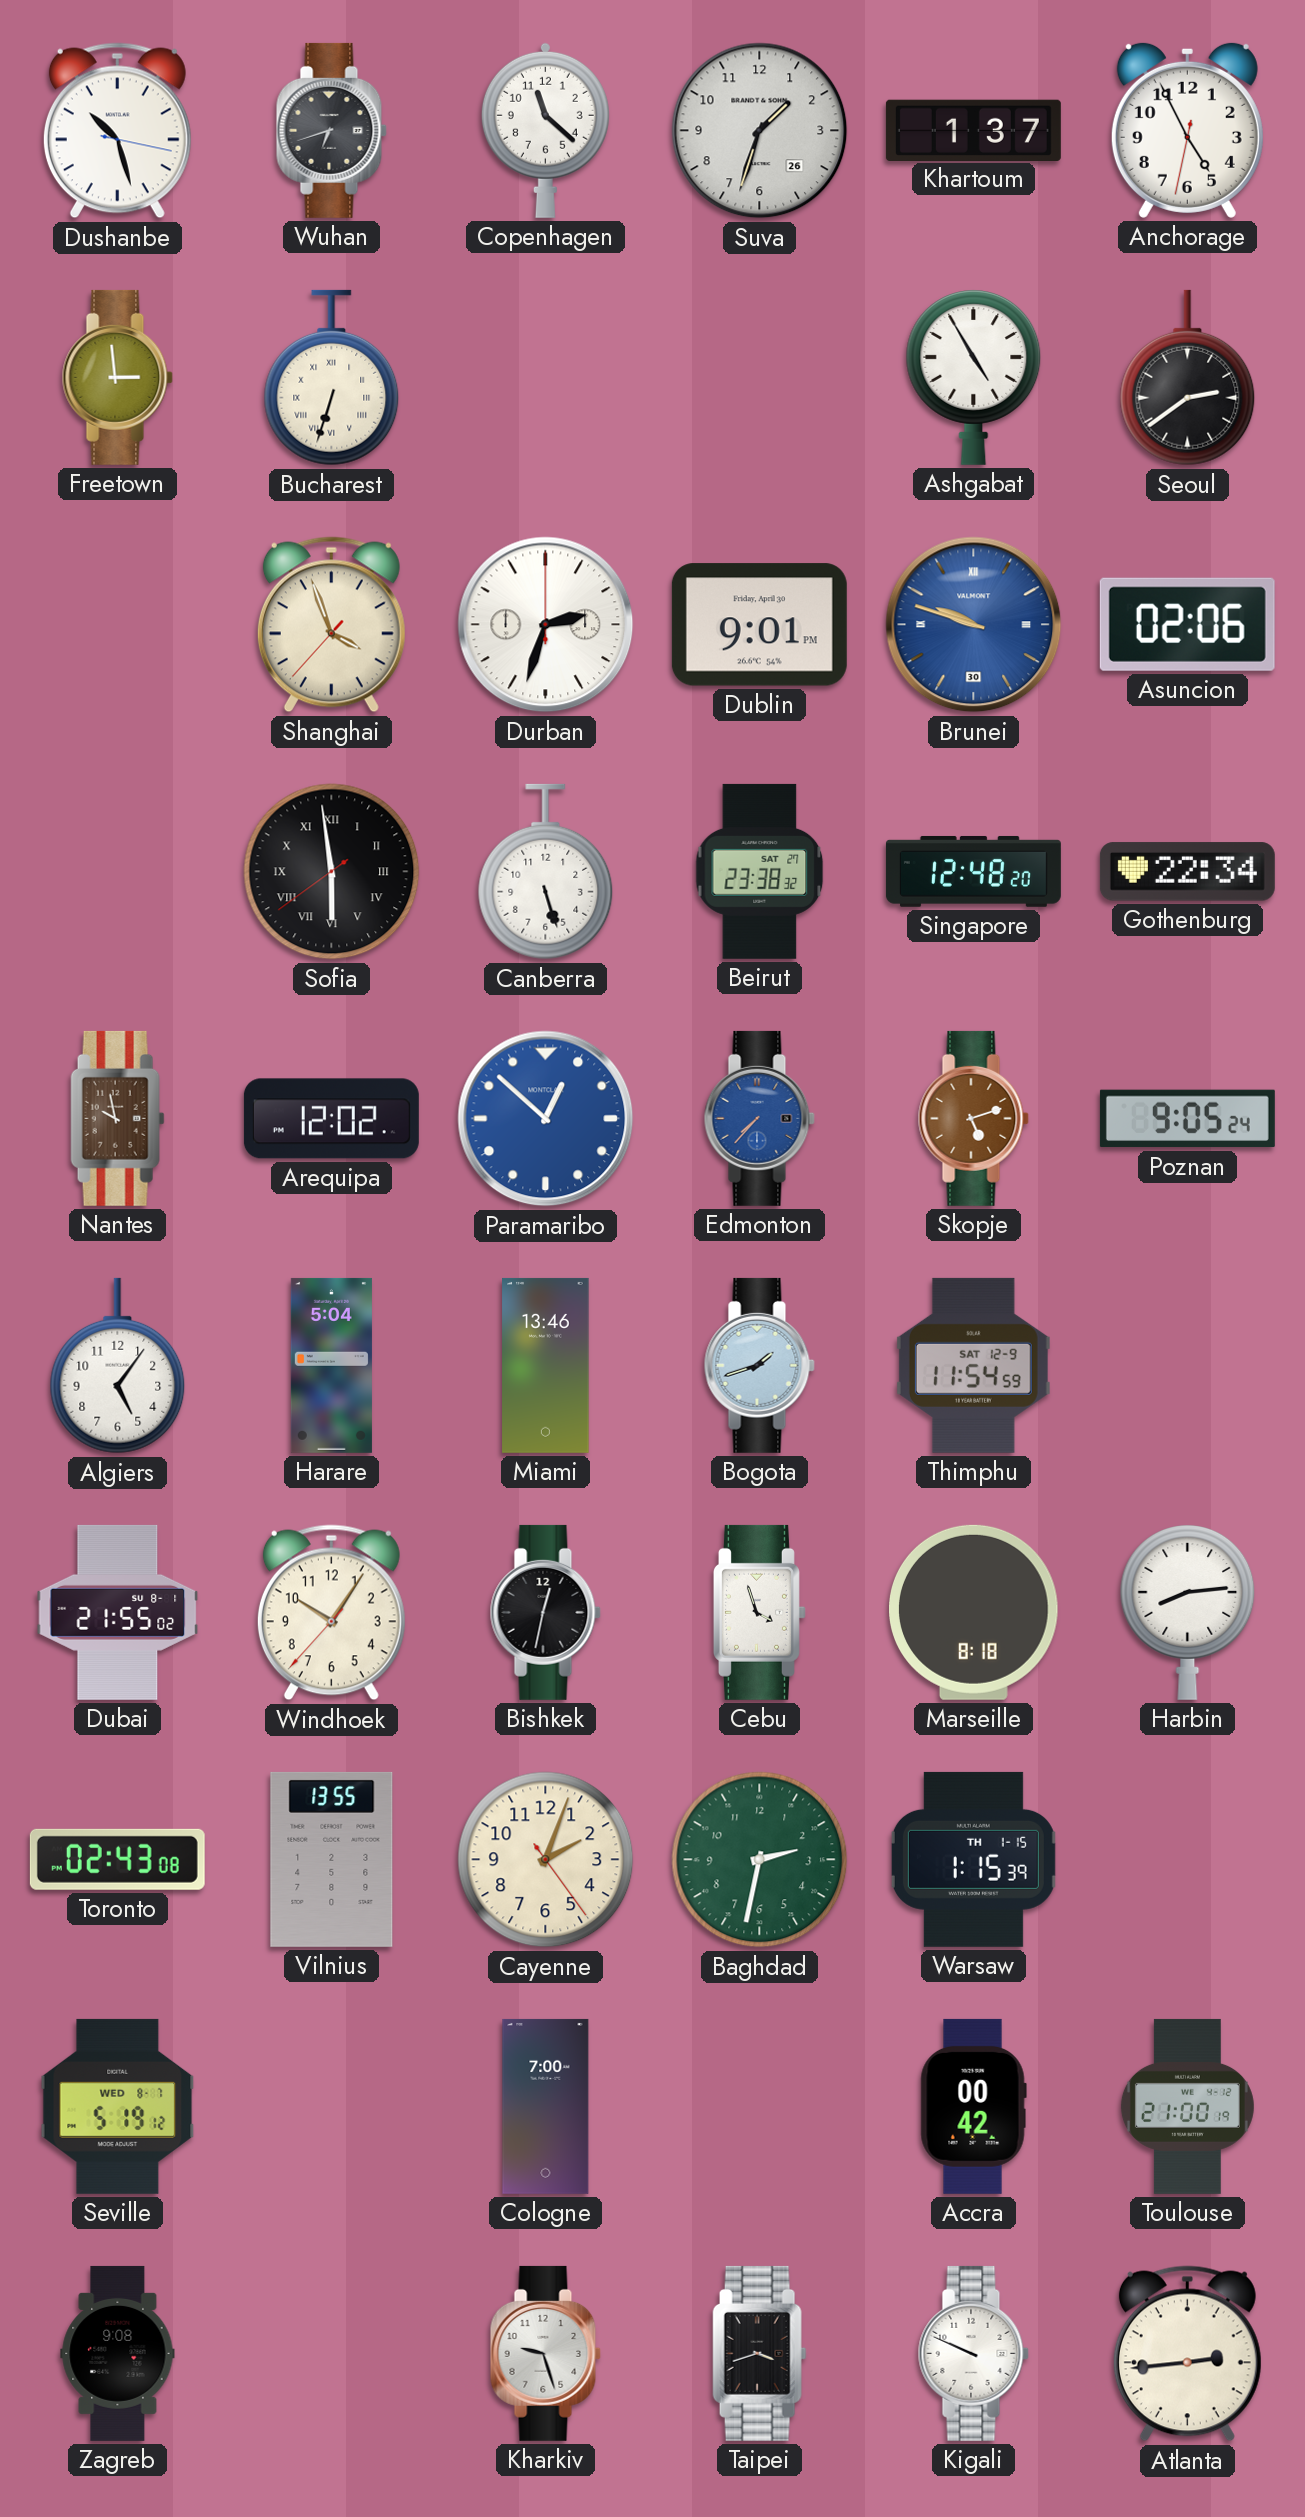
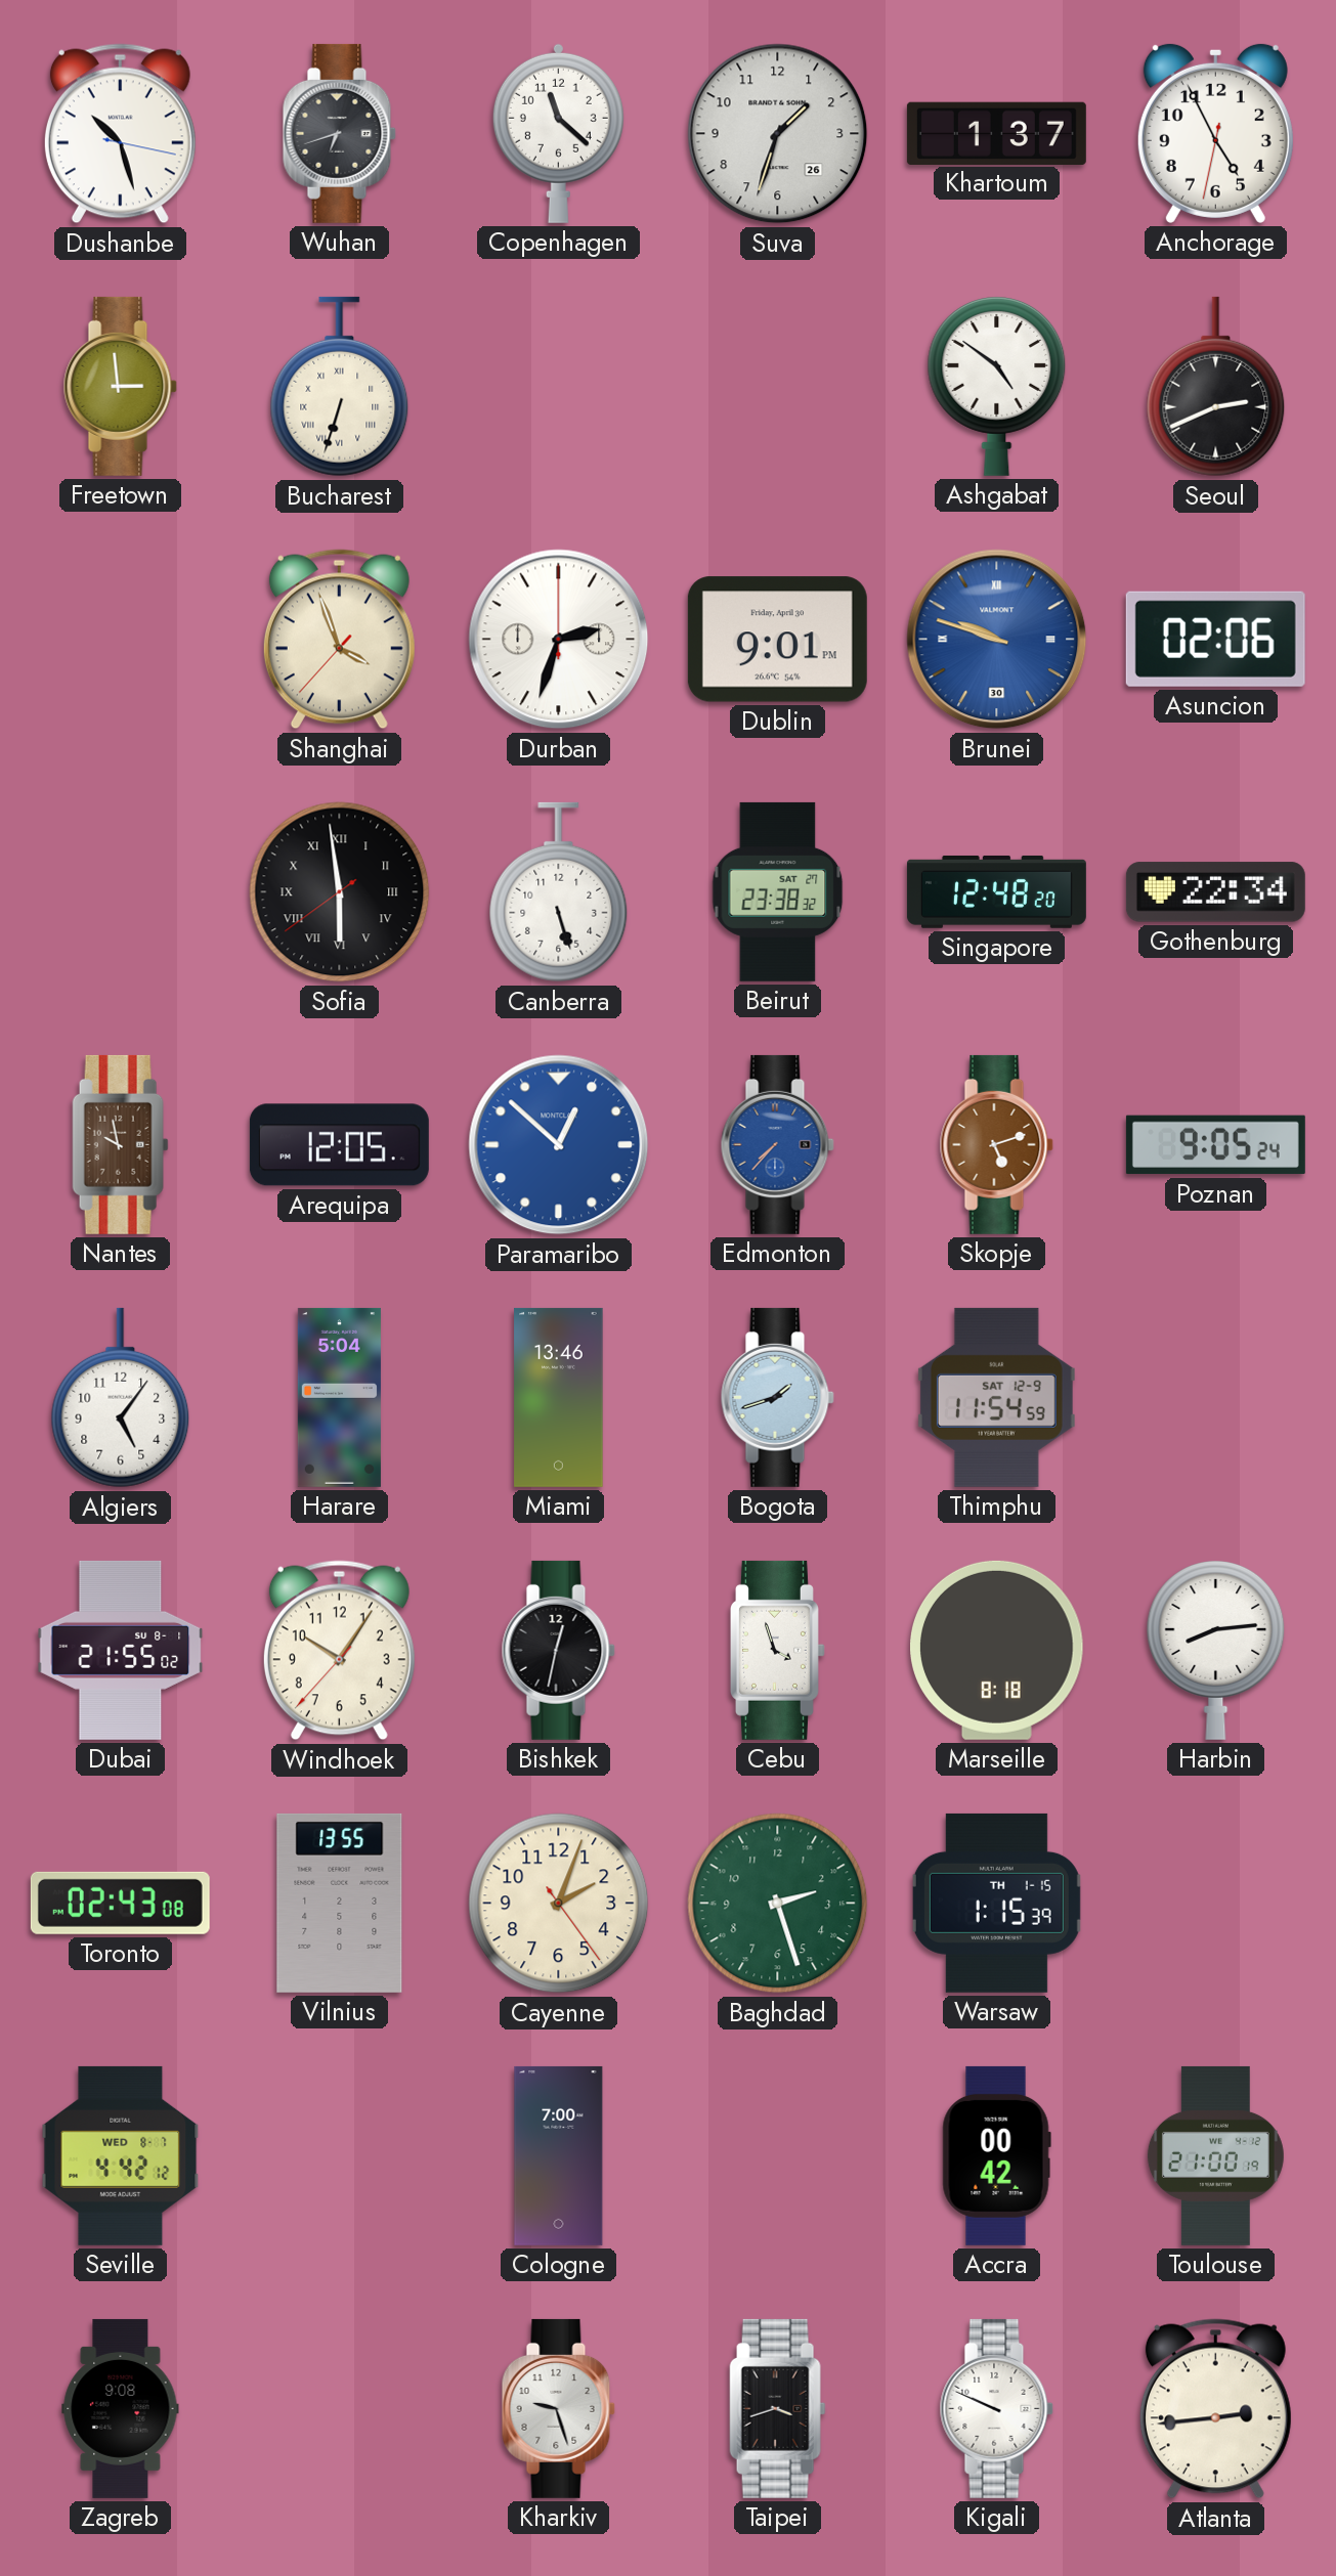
Ashgabat: 4:55 -> 4:51
Seoul: 2:39 -> 2:41
Arequipa: 12:02 -> 12:05
Baghdad: 2:32 -> 2:27
Seville: 5:19 -> 4:42
